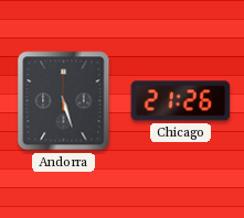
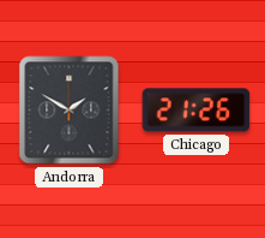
Andorra: 5:27 -> 1:50
